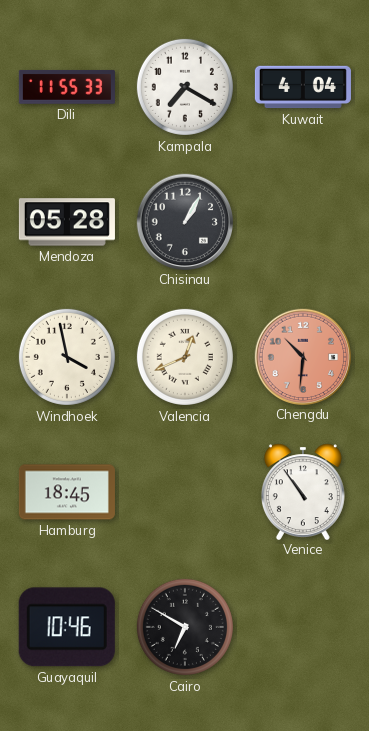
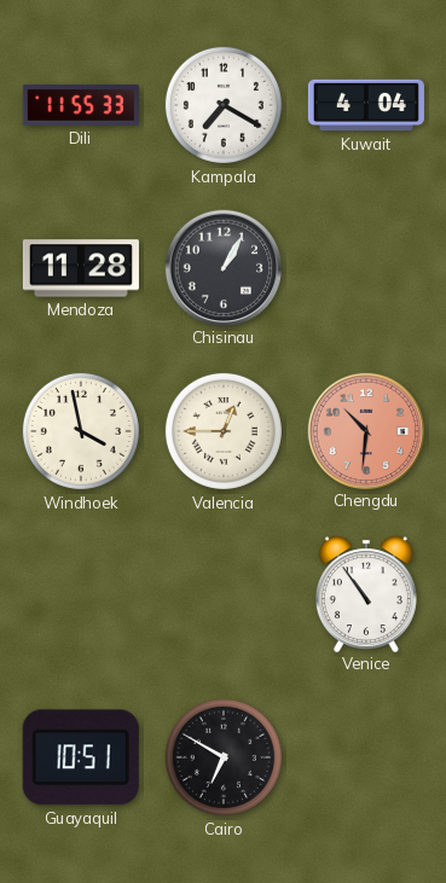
Mendoza: 05:28 -> 11:28
Valencia: 12:41 -> 12:45
Hamburg: 18:45 -> none
Guayaquil: 10:46 -> 10:51
